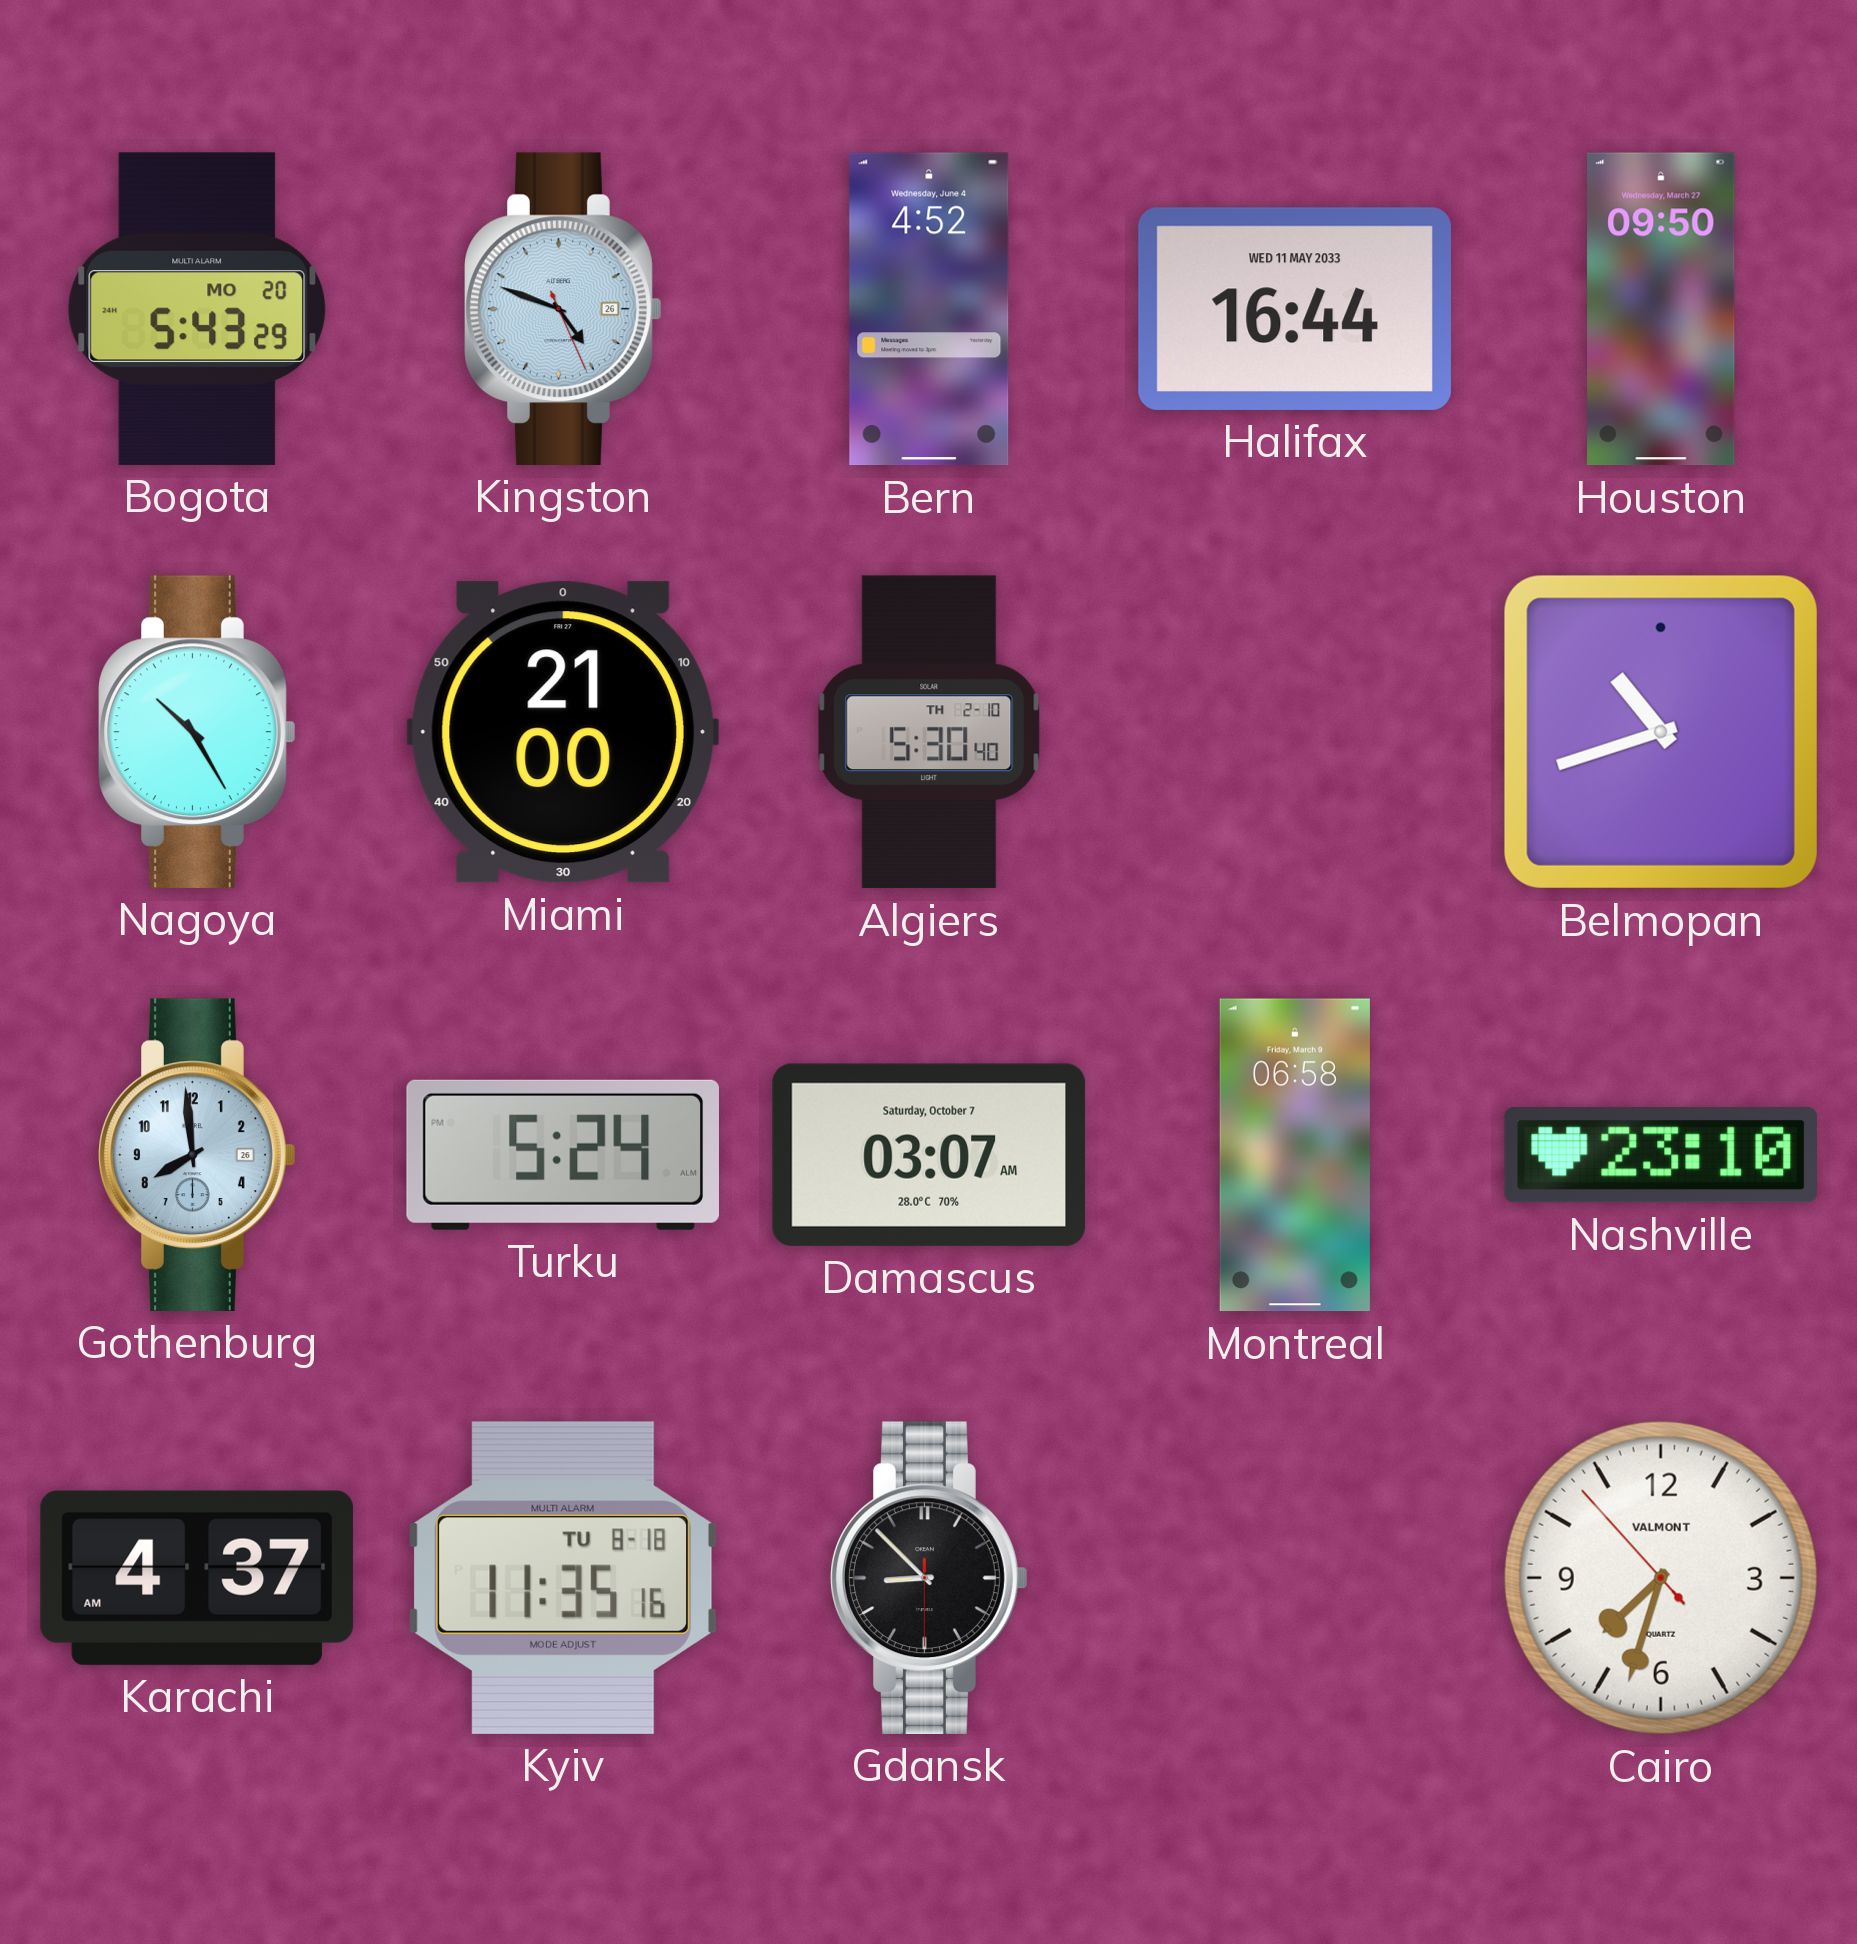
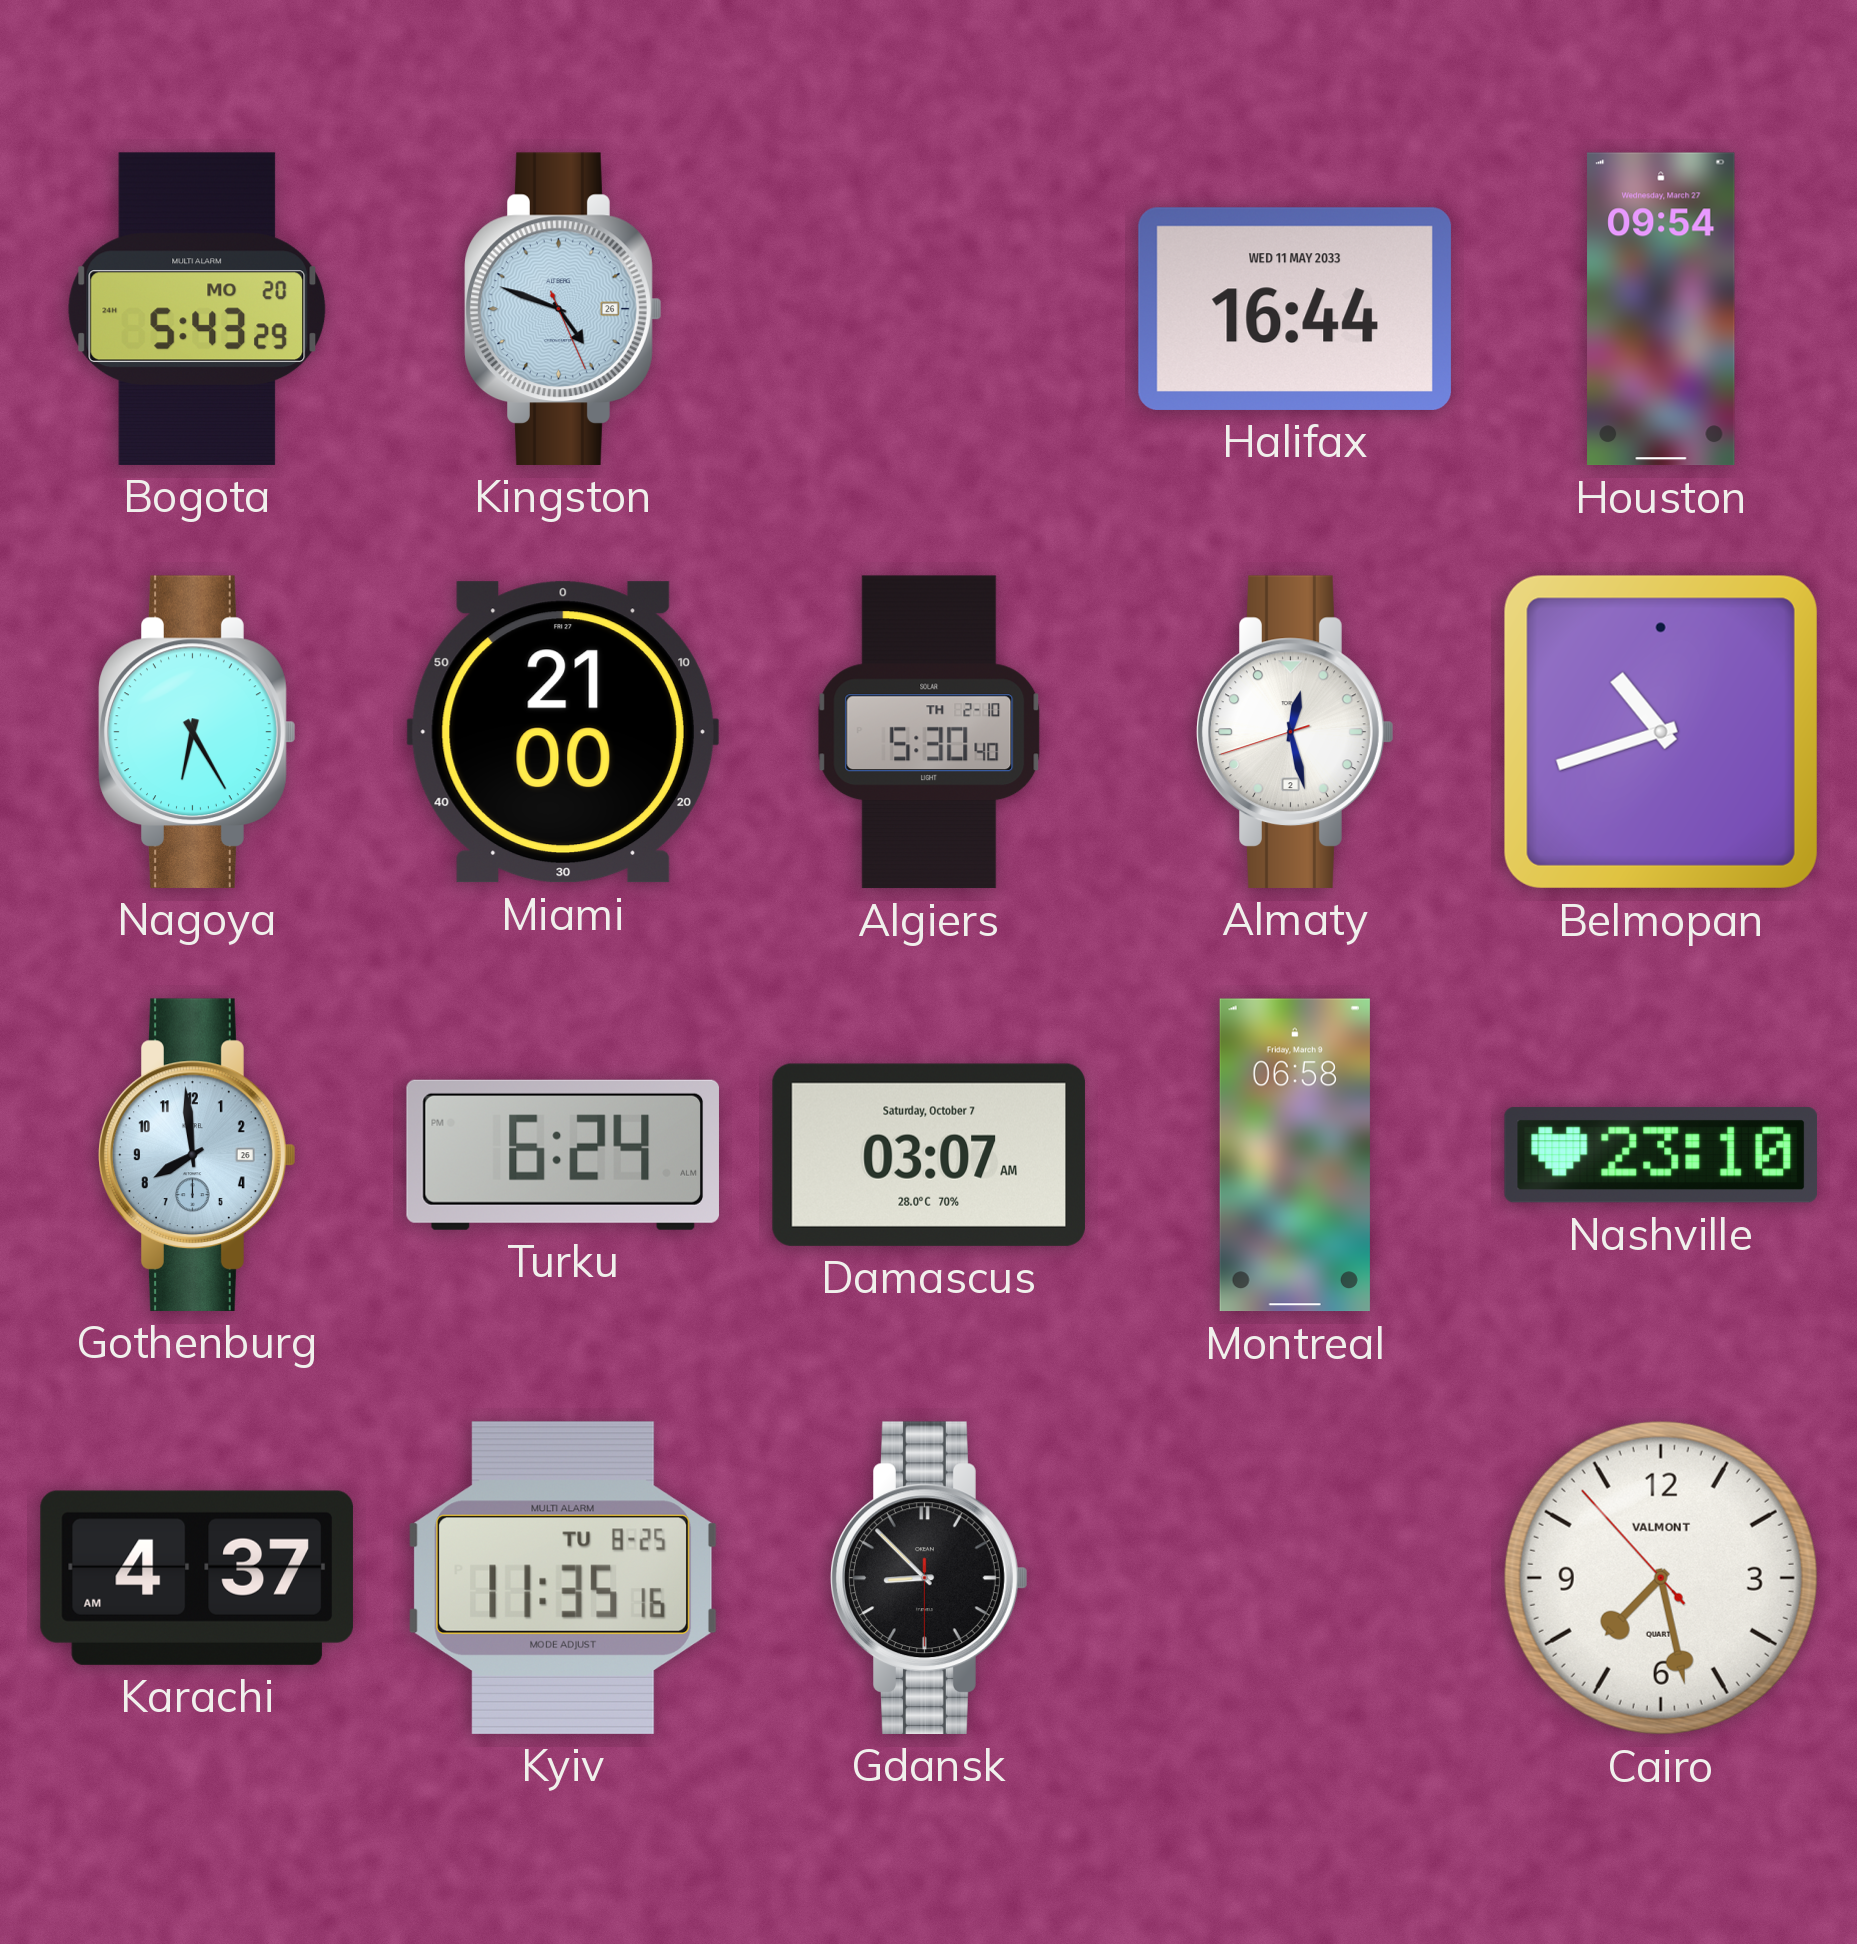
Bern: 4:52 -> none
Houston: 09:50 -> 09:54
Nagoya: 10:25 -> 6:25
Almaty: none -> 12:27
Turku: 5:24 -> 6:24
Kyiv date: TU 8-18 -> TU 8-25
Cairo: 7:32 -> 7:27
